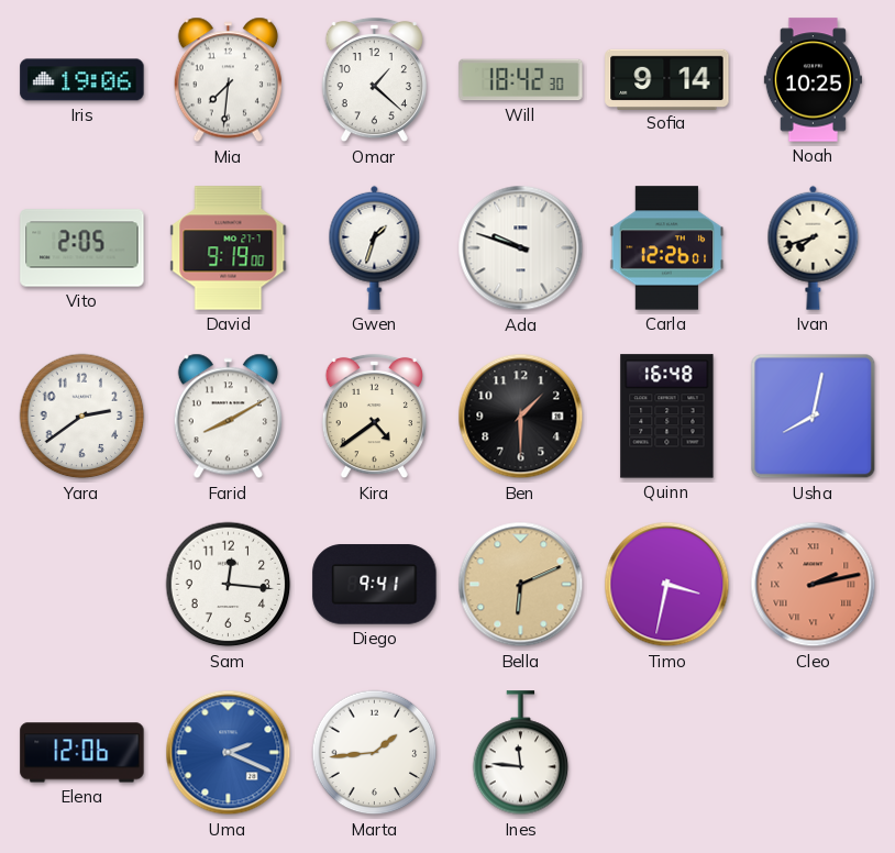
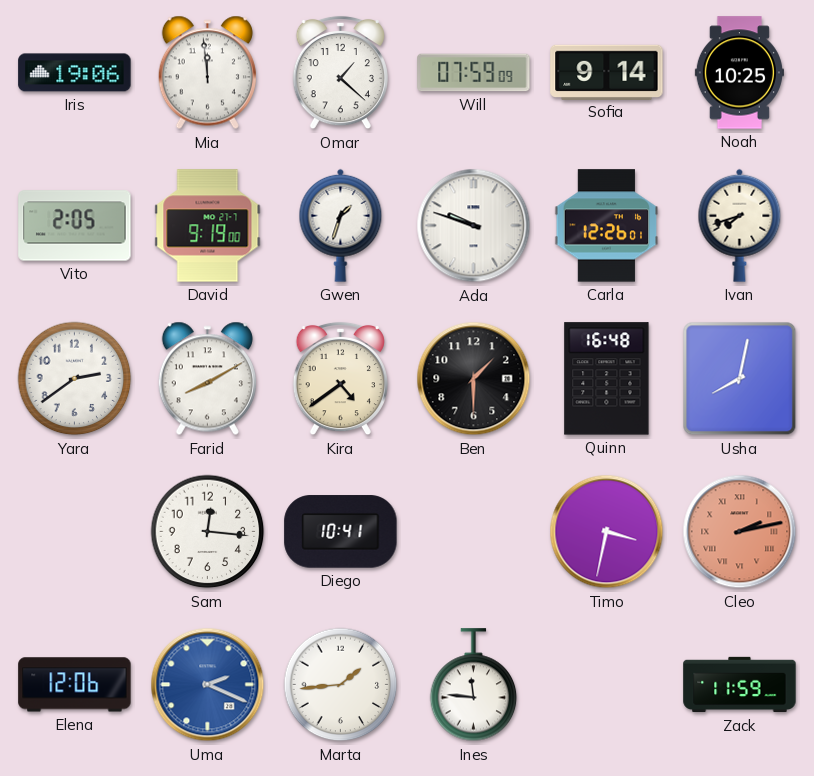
Mia: 7:31 -> 11:59
Will: 18:42 -> 07:59
Diego: 9:41 -> 10:41
Bella: 6:11 -> none
Zack: none -> 11:59
